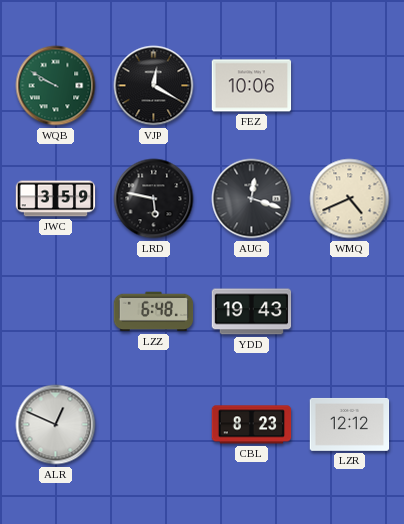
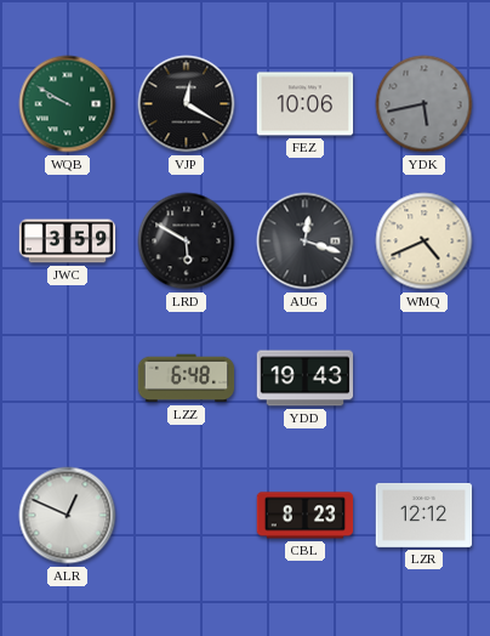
YDK: none -> 5:43
LRD: 5:47 -> 5:50
